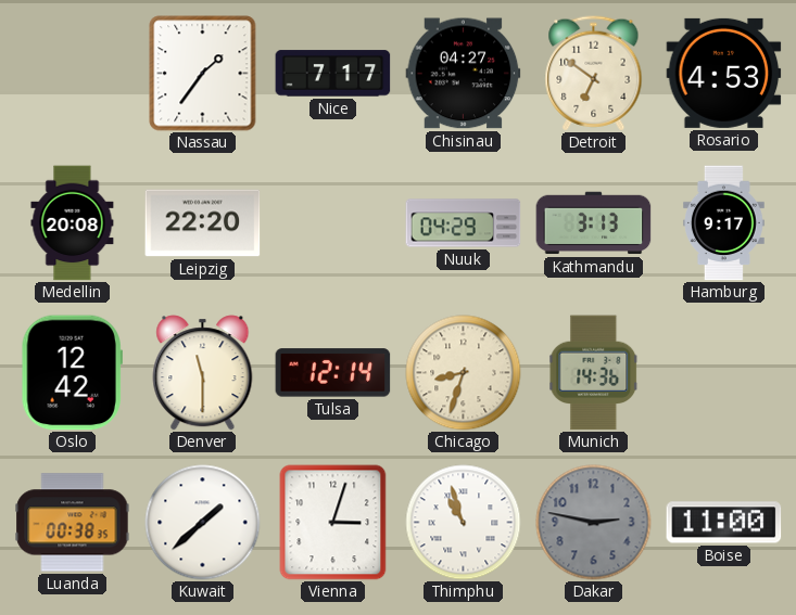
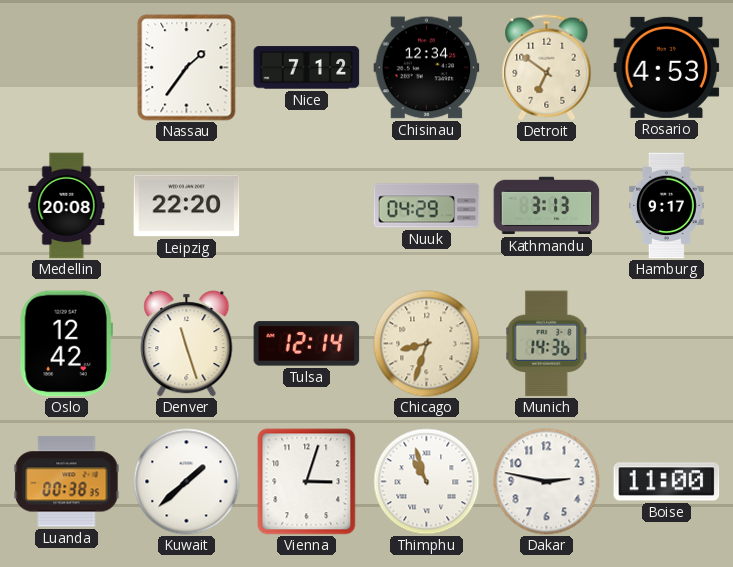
Nice: 7:17 -> 7:12
Chisinau: 04:27 -> 12:34
Denver: 11:30 -> 11:27
Dakar dial: grey -> white
